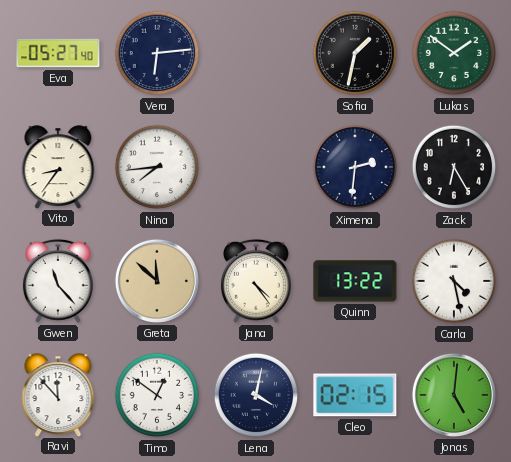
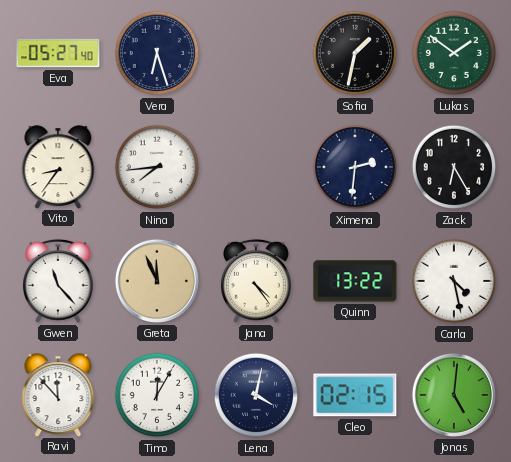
Vera: 6:14 -> 6:27
Greta: 11:52 -> 11:56
Timo: 12:51 -> 12:05
